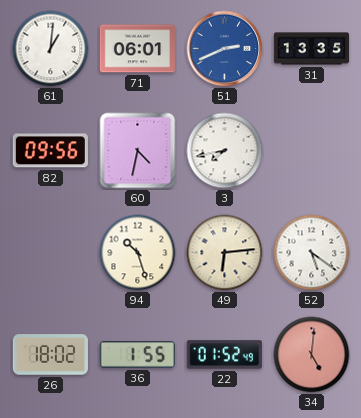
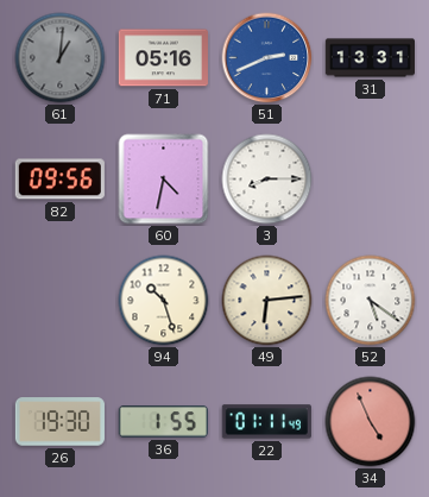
61 dial: white -> grey
71: 06:01 -> 05:16
31: 13:35 -> 13:31
3: 7:43 -> 8:15
26: 18:02 -> 19:30
22: 01:52 -> 01:11
34: 5:01 -> 4:56
